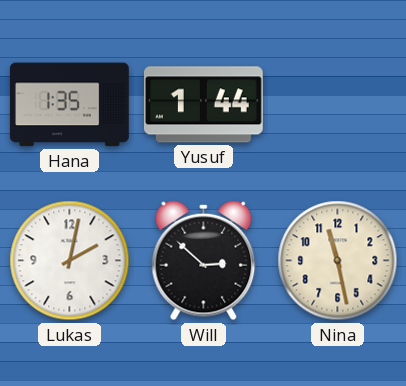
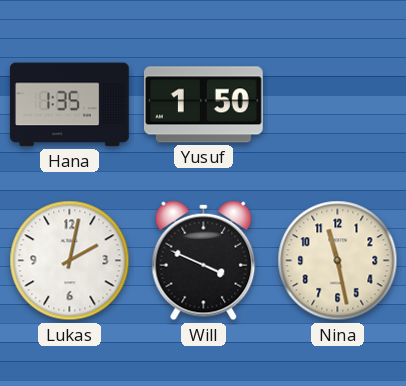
Yusuf: 1:44 -> 1:50
Will: 2:52 -> 3:49
